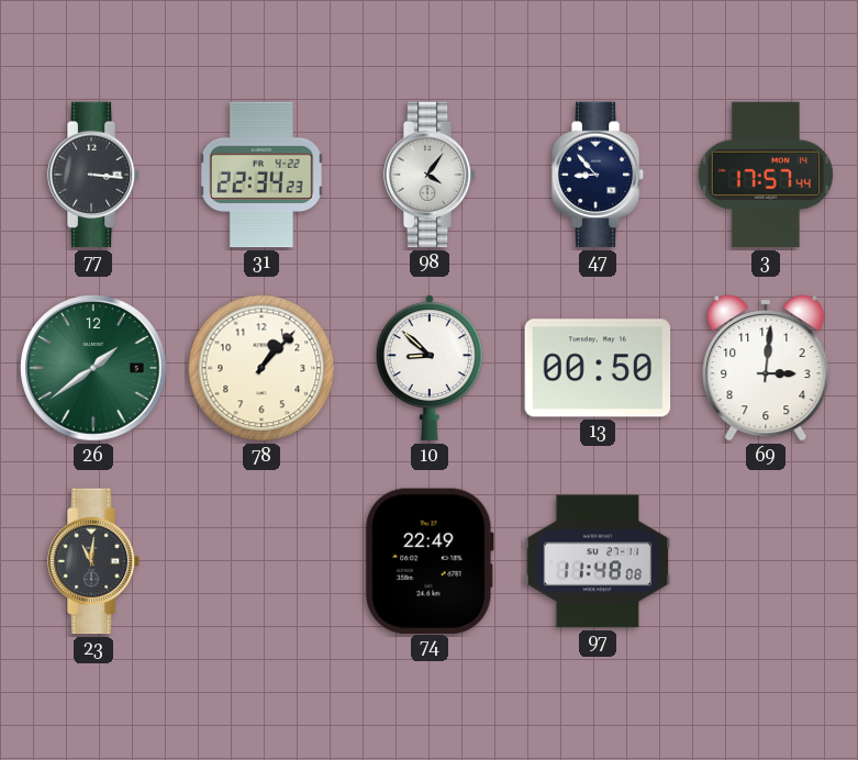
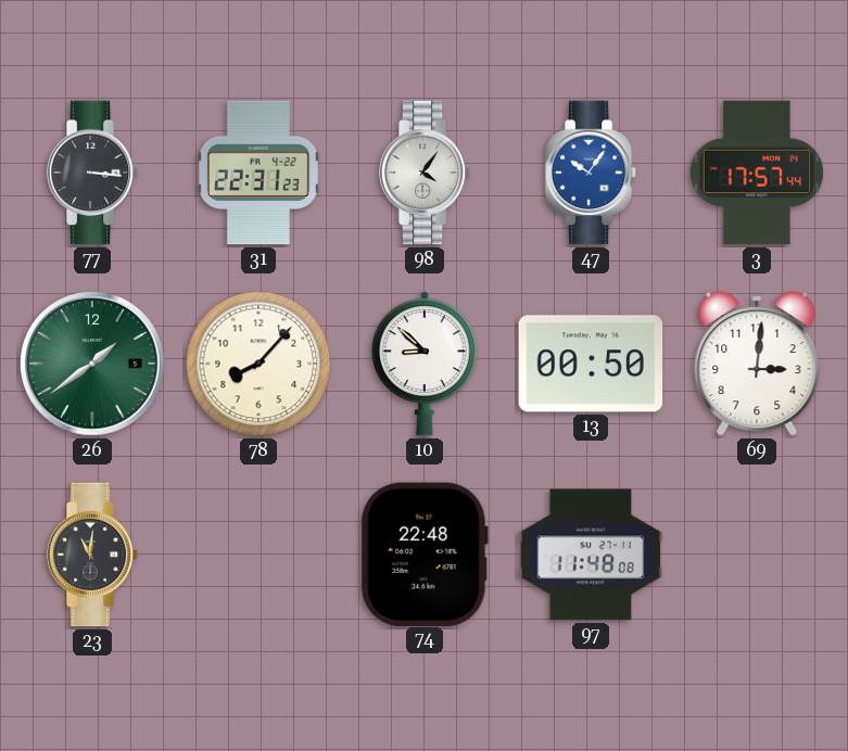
31: 22:34 -> 22:31
47: 8:53 -> 10:06
47 dial: navy -> blue
78: 1:07 -> 8:07
74: 22:49 -> 22:48
